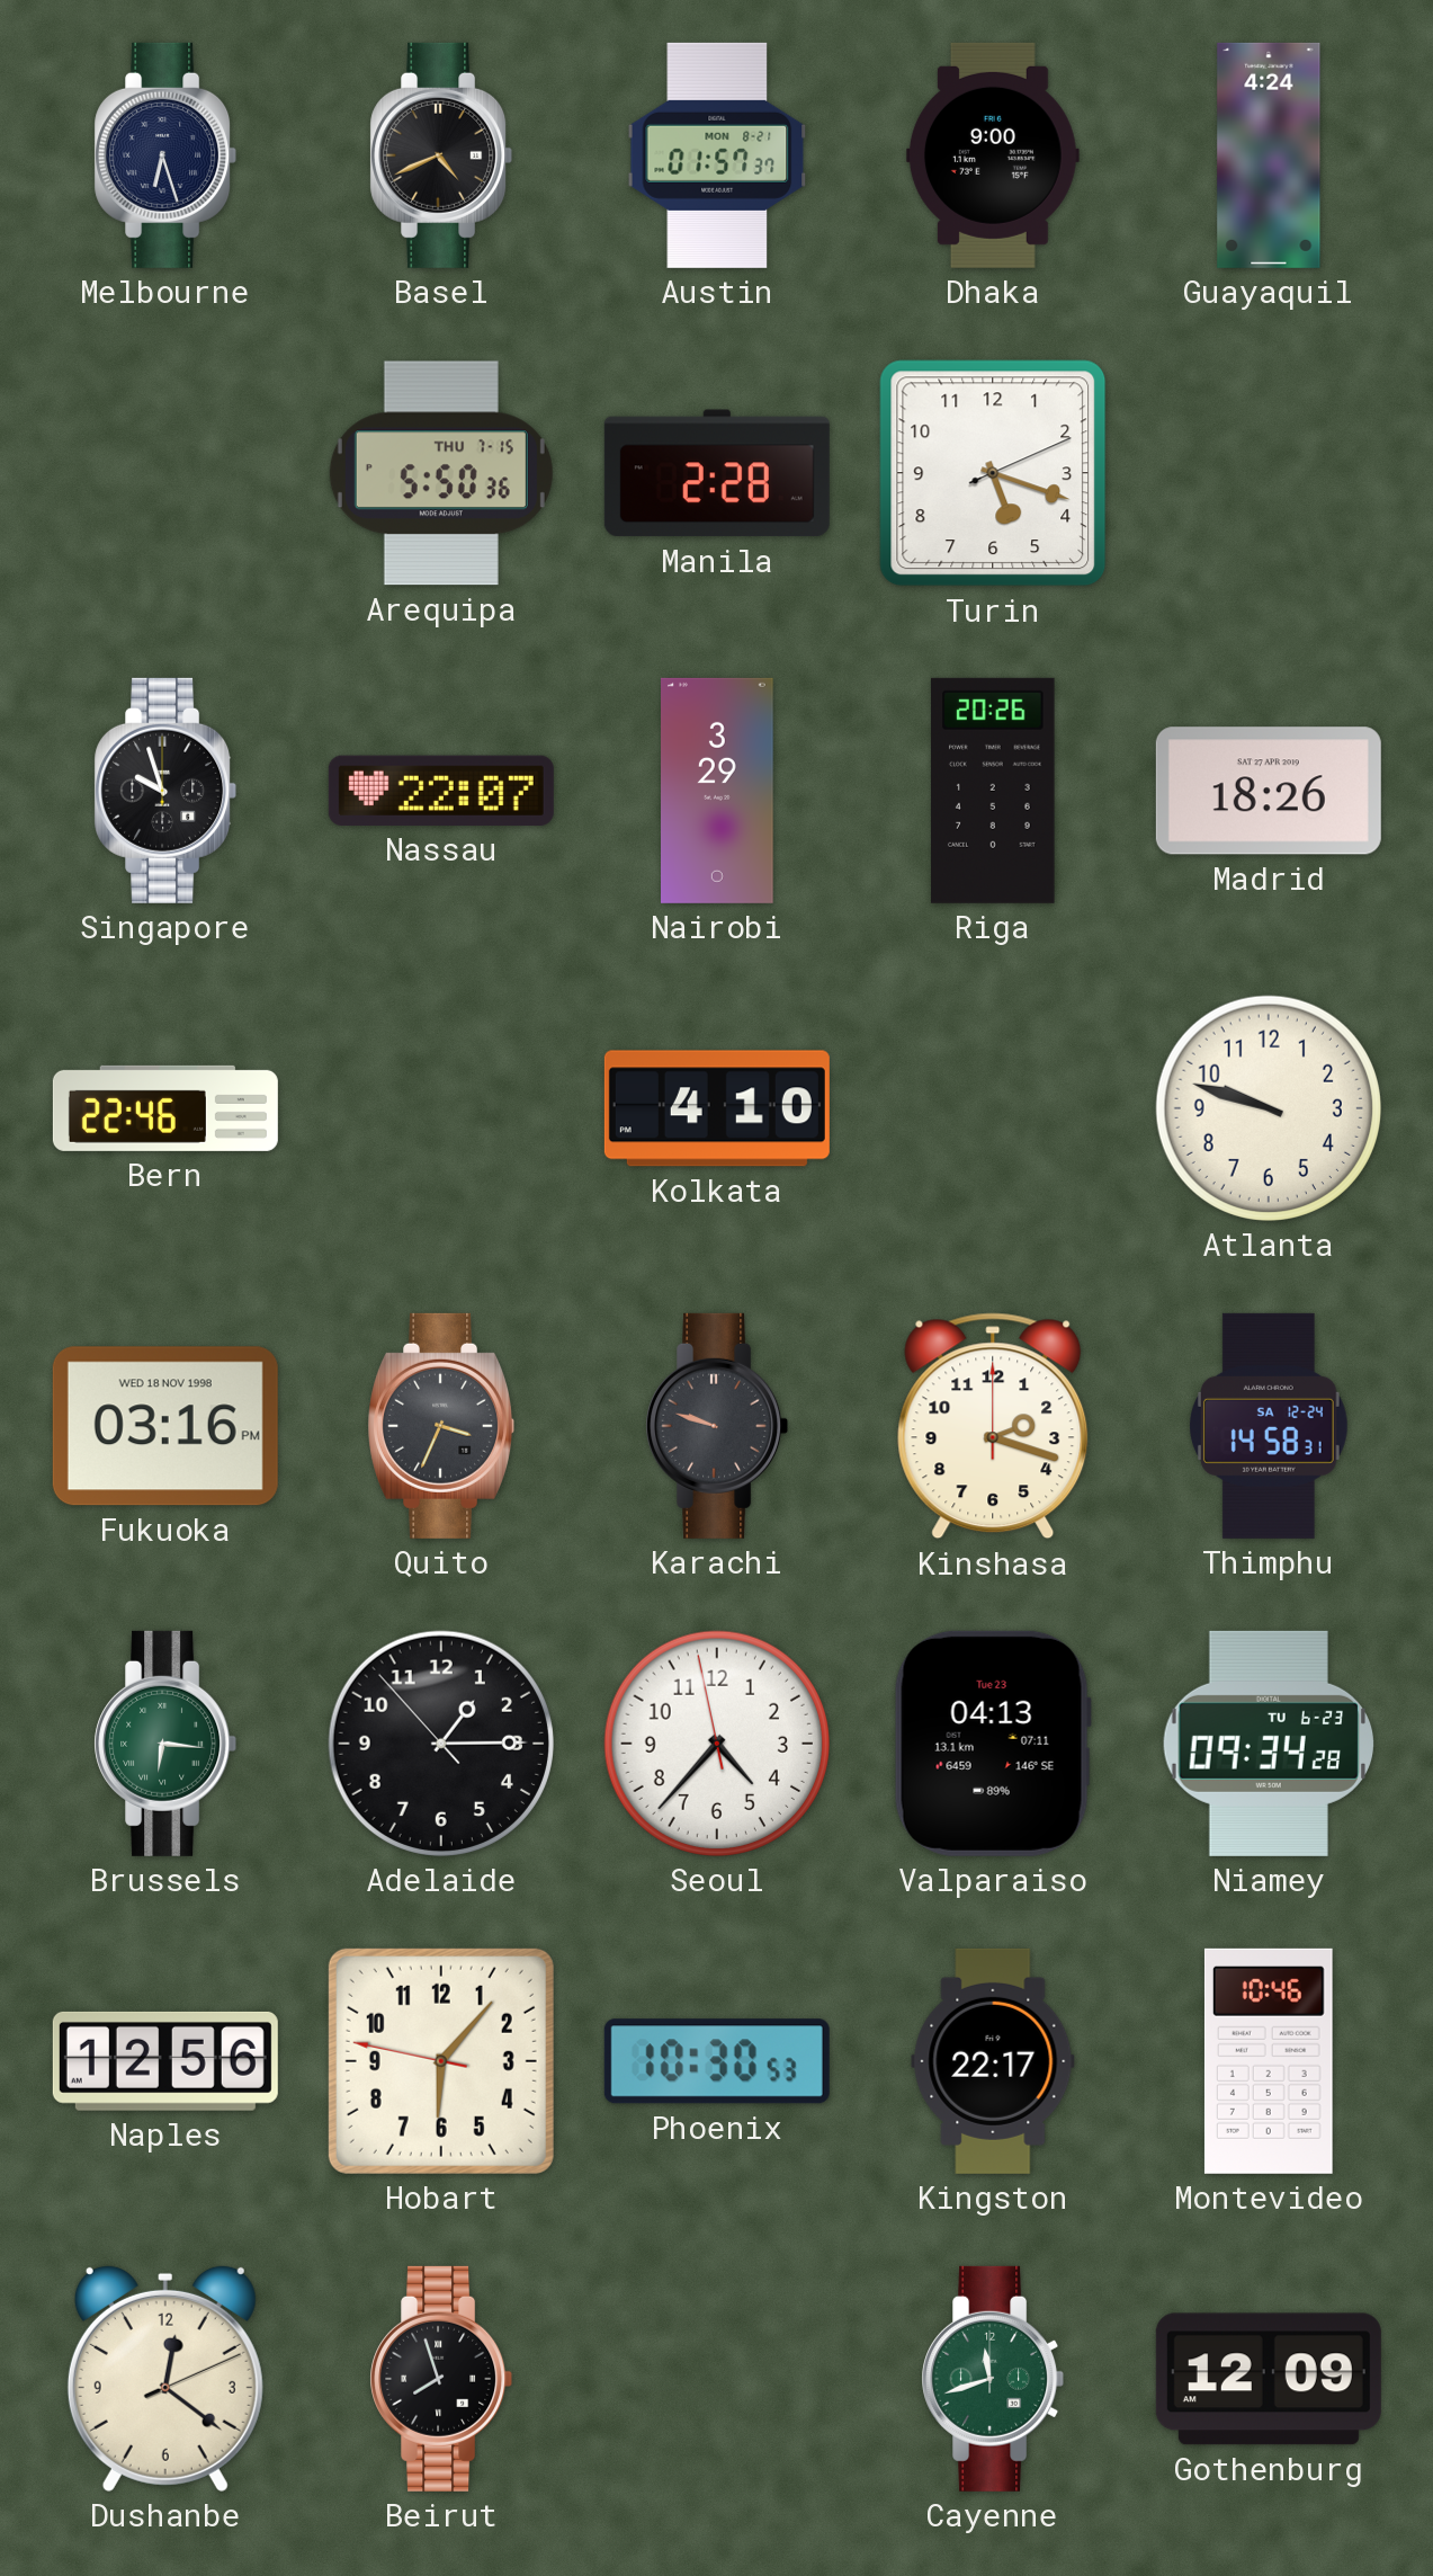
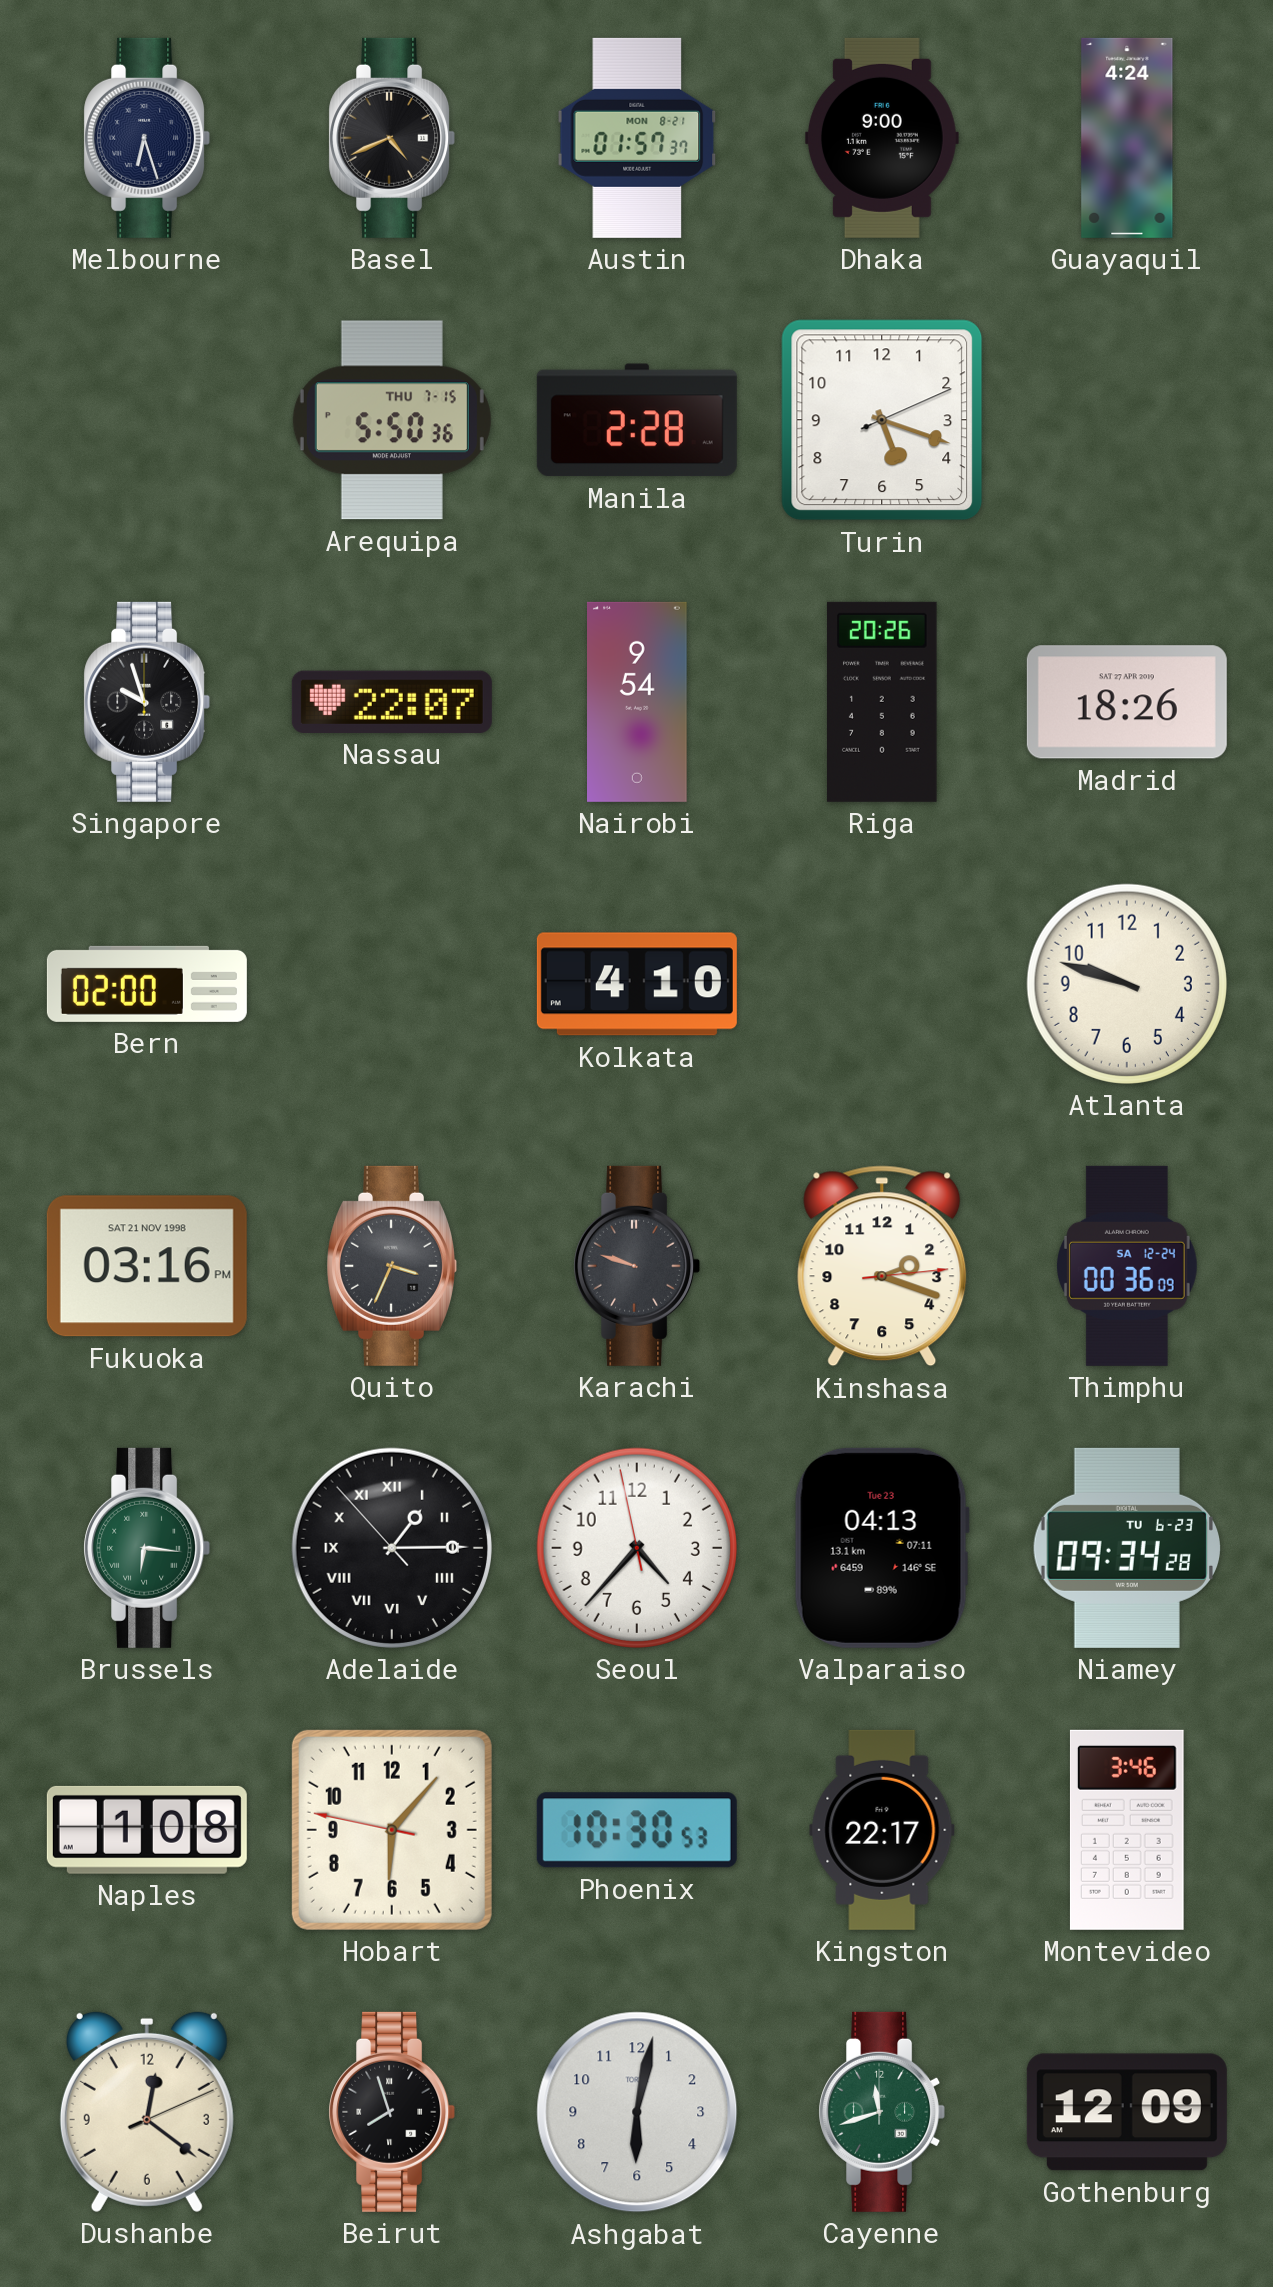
Nairobi: 3:29 -> 9:54
Bern: 22:46 -> 02:00
Fukuoka date: WED 18 NOV 1998 -> SAT 21 NOV 1998
Kinshasa: 2:18:00 -> 2:18:14
Thimphu: 14:58 -> 00:36
Adelaide numerals: Arabic -> Roman
Naples: 12:56 -> 1:08
Montevideo: 10:46 -> 3:46
Ashgabat: none -> 6:02
